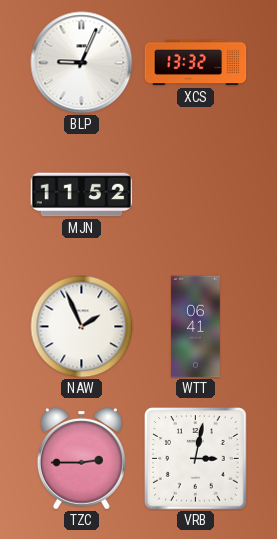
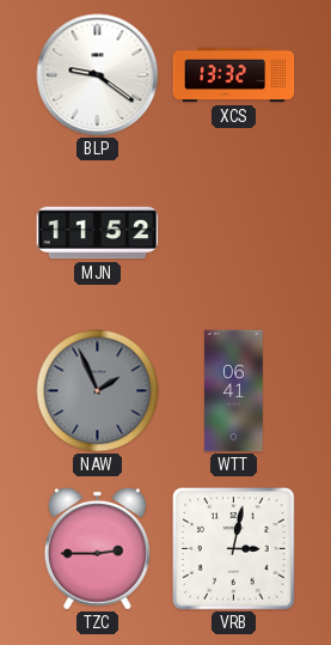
BLP: 9:04 -> 9:21
NAW dial: white -> grey
